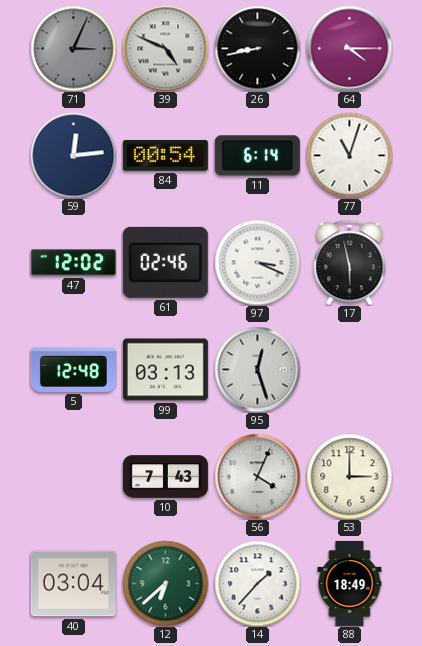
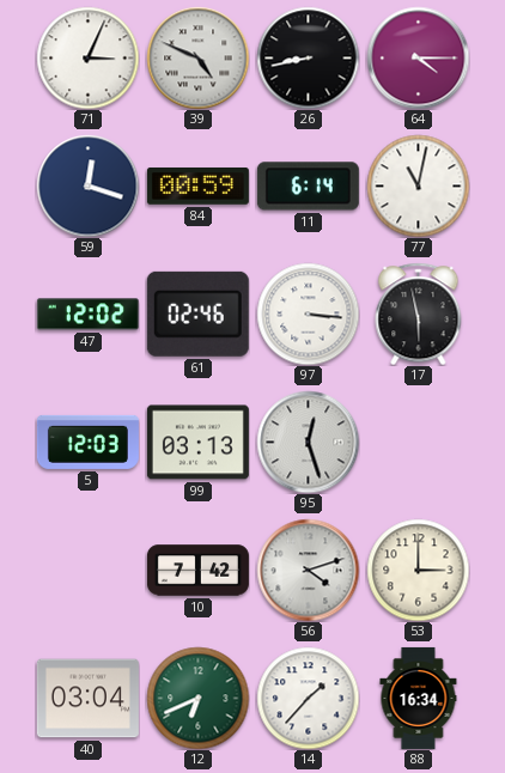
71 dial: grey -> white
59: 12:14 -> 12:18
84: 00:54 -> 00:59
77: 11:03 -> 11:02
97: 3:19 -> 3:16
5: 12:48 -> 12:03
10: 7:43 -> 7:42
56: 4:04 -> 4:12
12: 6:38 -> 6:41
88: 18:49 -> 16:34
